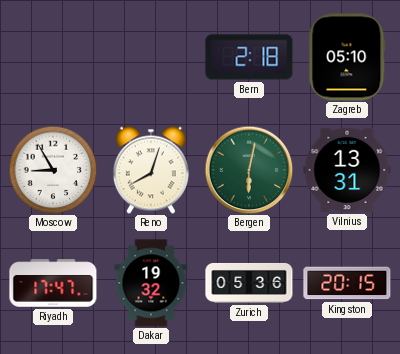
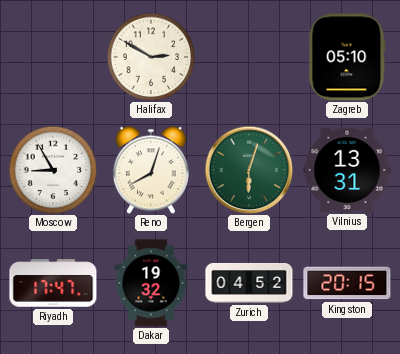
Halifax: none -> 2:50
Bern: 2:18 -> none
Bergen: 6:02 -> 6:03
Zurich: 05:36 -> 04:52
